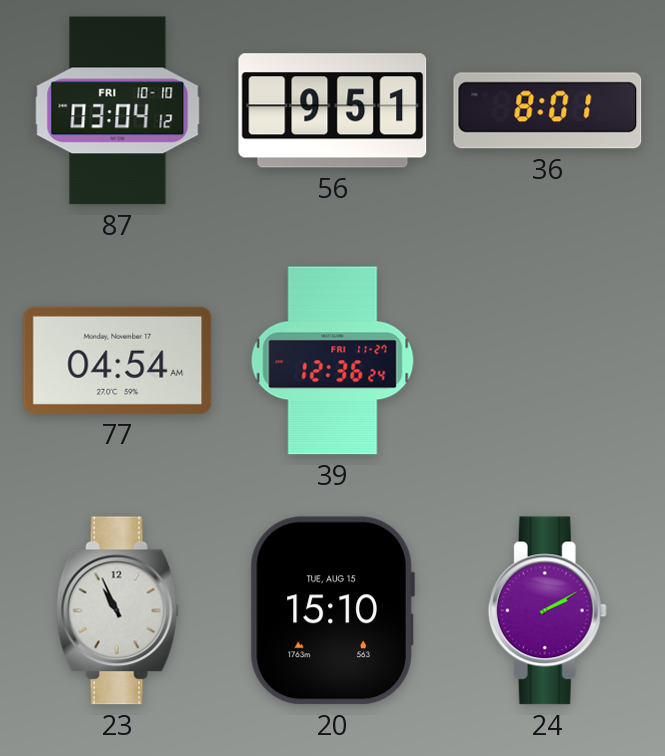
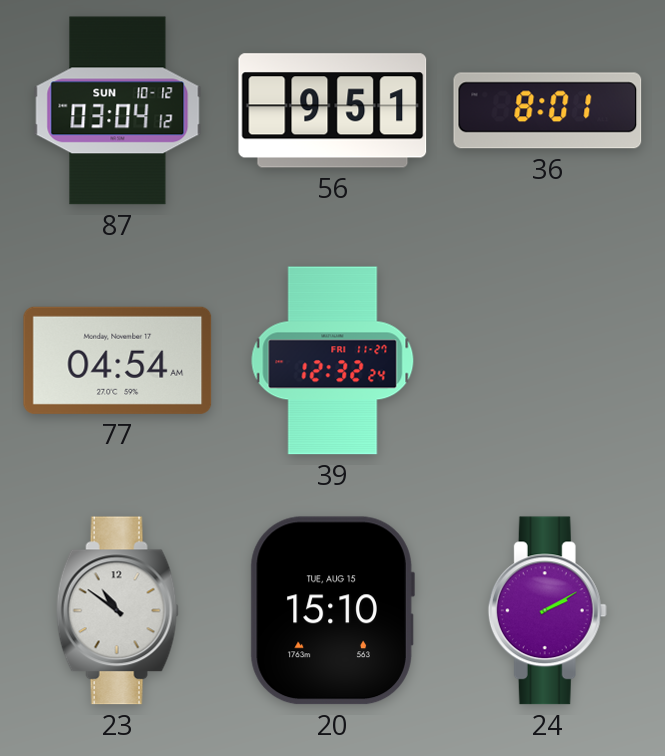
87 date: FRI 10-10 -> SUN 10-12
39: 12:36 -> 12:32
23: 10:56 -> 10:51
